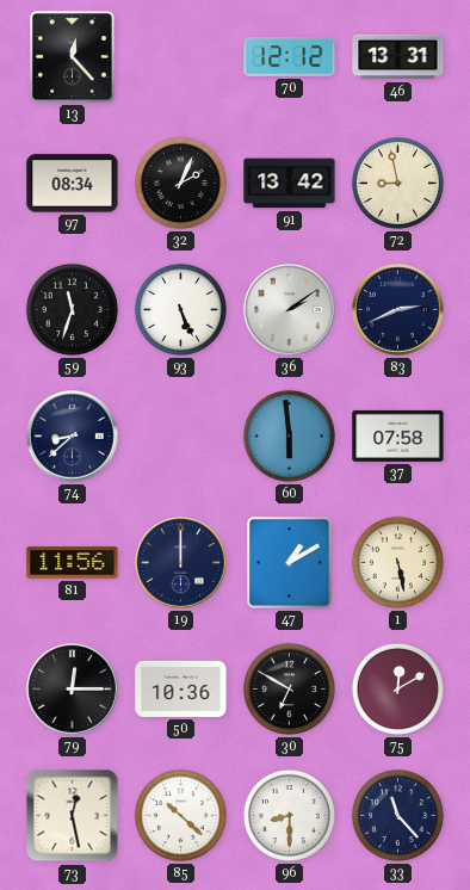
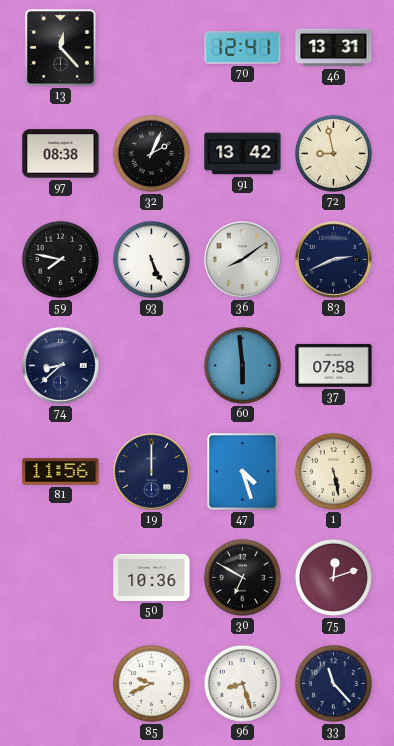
70: 12:12 -> 12:41
97: 08:34 -> 08:38
59: 11:33 -> 7:47
36: 2:09 -> 8:09
47: 1:10 -> 4:27
79: 12:15 -> none
75: 12:10 -> 12:12
73: 12:28 -> none
85: 10:22 -> 9:41
96: 8:30 -> 8:27
